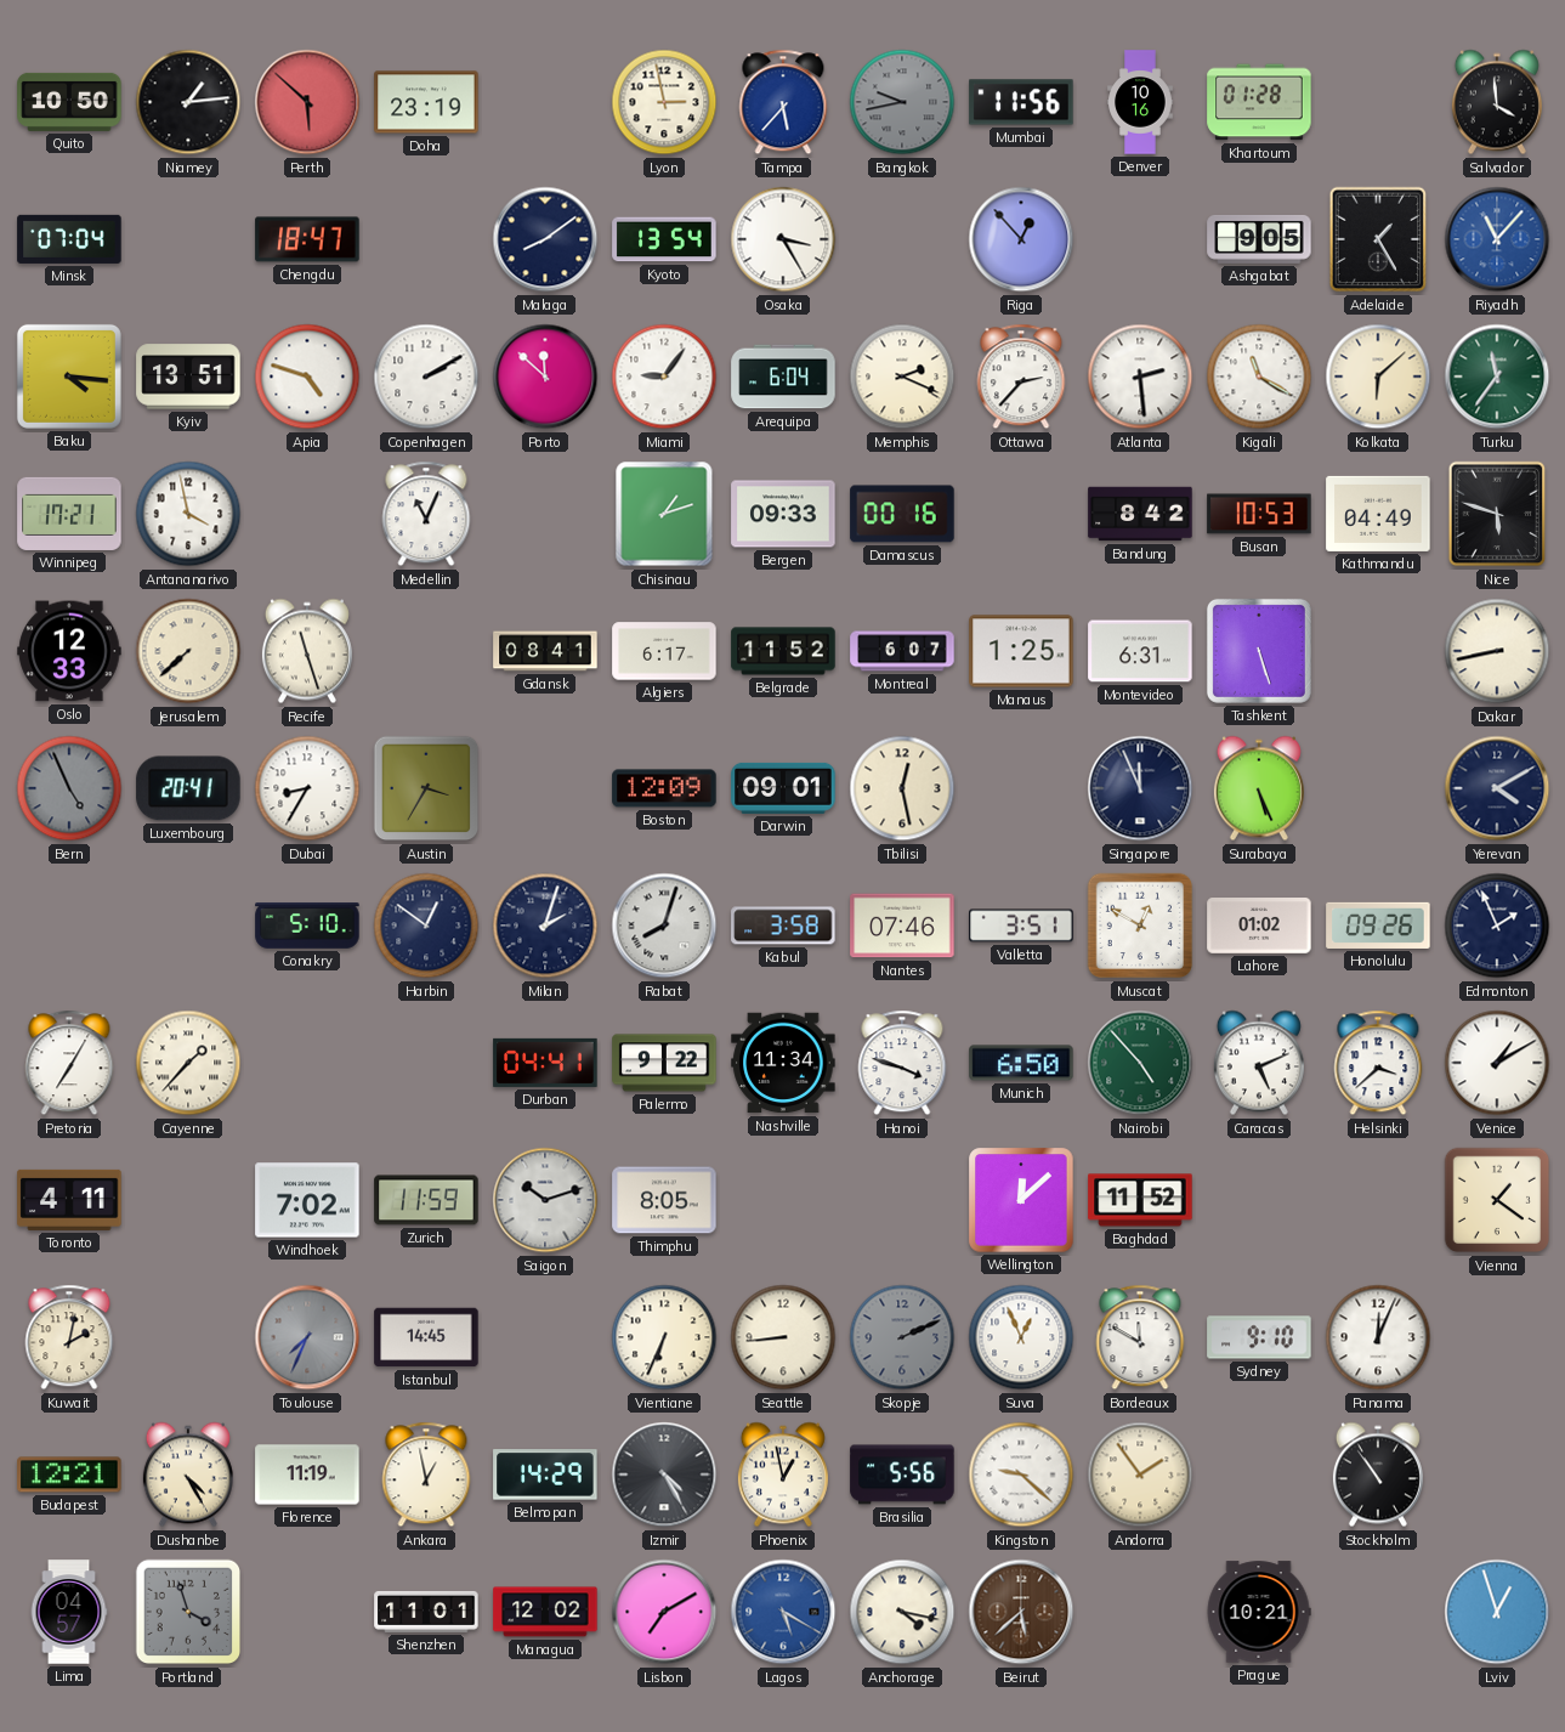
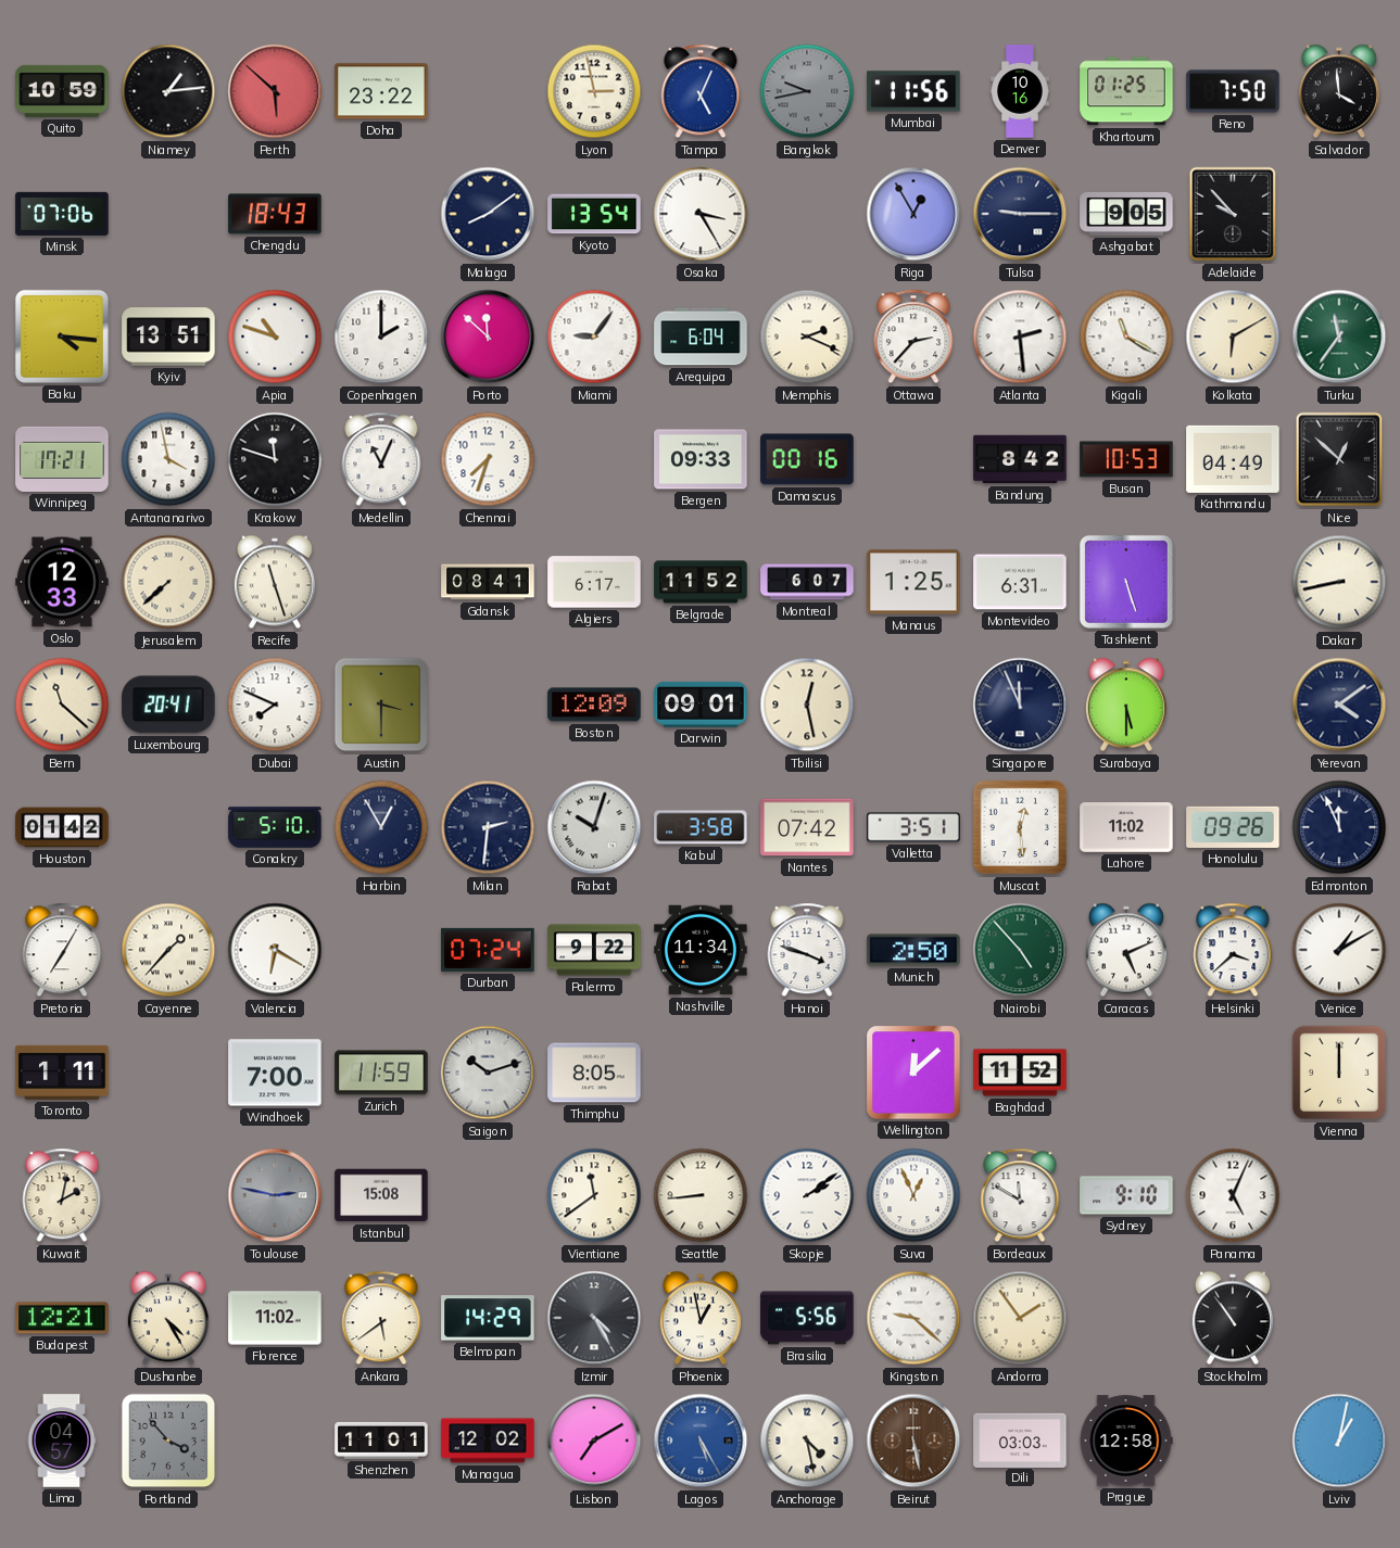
Quito: 10:50 -> 10:59
Doha: 23:19 -> 23:22
Tampa: 5:37 -> 5:04
Khartoum: 01:28 -> 01:25
Reno: none -> 7:50
Minsk: 07:04 -> 07:06
Chengdu: 18:47 -> 18:43
Riga: 12:53 -> 12:55
Tulsa: none -> 9:15
Adelaide: 1:25 -> 9:53
Riyadh: 11:07 -> none
Apia: 4:48 -> 10:48
Copenhagen: 2:10 -> 2:00
Kolkata: 6:08 -> 6:10
Krakow: none -> 11:48
Chennai: none -> 7:33
Chisinau: 1:12 -> none
Nice: 5:48 -> 12:52
Bern: 4:56 -> 11:22
Bern dial: grey -> cream
Dubai: 8:35 -> 7:49
Austin: 3:35 -> 3:30
Surabaya: 5:26 -> 5:30
Yerevan: 4:10 -> 4:09
Houston: none -> 01:42
Harbin: 12:51 -> 12:55
Milan: 2:03 -> 2:31
Rabat: 8:03 -> 10:03
Nantes: 07:46 -> 07:42
Muscat: 12:50 -> 12:29
Lahore: 01:02 -> 11:02
Edmonton: 1:56 -> 11:56
Valencia: none -> 6:20
Durban: 04:41 -> 07:24
Munich: 6:50 -> 2:50
Toronto: 4:11 -> 1:11
Windhoek: 7:02 -> 7:00
Vienna: 1:21 -> 12:00
Toulouse: 7:34 -> 2:47
Istanbul: 14:45 -> 15:08
Vientiane: 6:34 -> 11:39
Skopje: 2:11 -> 2:09
Skopje dial: grey -> white
Panama: 12:04 -> 5:04
Florence: 11:19 -> 11:02
Ankara: 12:58 -> 5:39
Portland: 3:57 -> 3:53
Lagos: 5:20 -> 5:25
Anchorage: 4:17 -> 4:28
Beirut: 5:38 -> 5:28
Dili: none -> 03:03
Prague: 10:21 -> 12:58
Lviv: 12:57 -> 1:02
